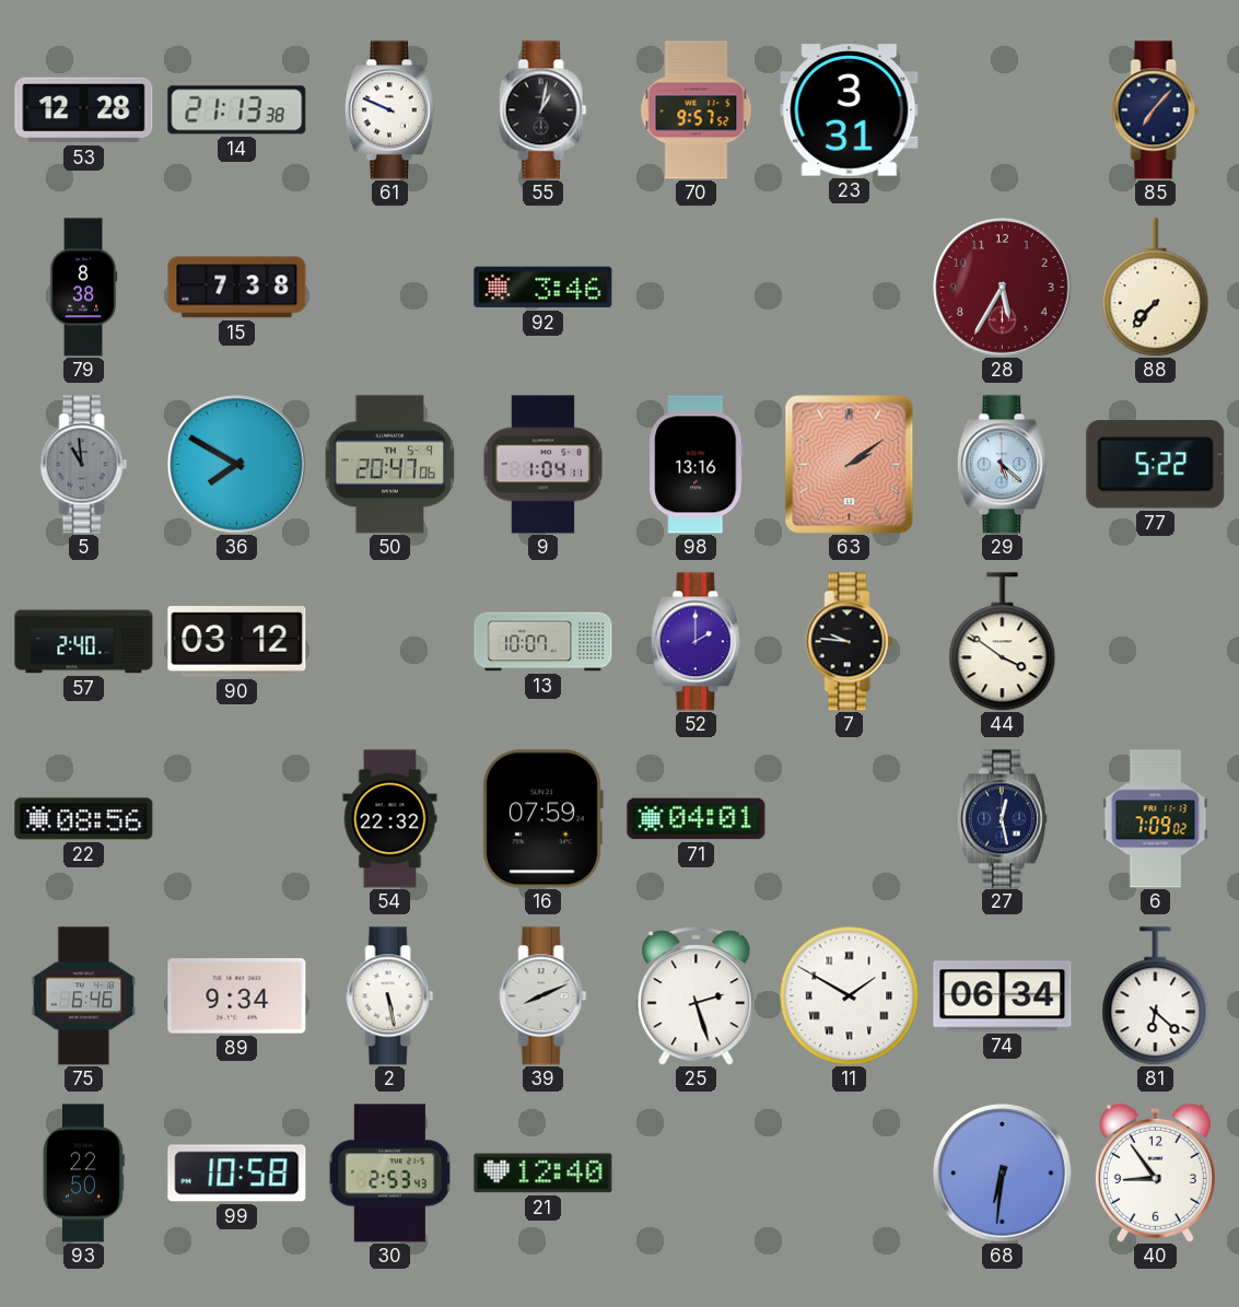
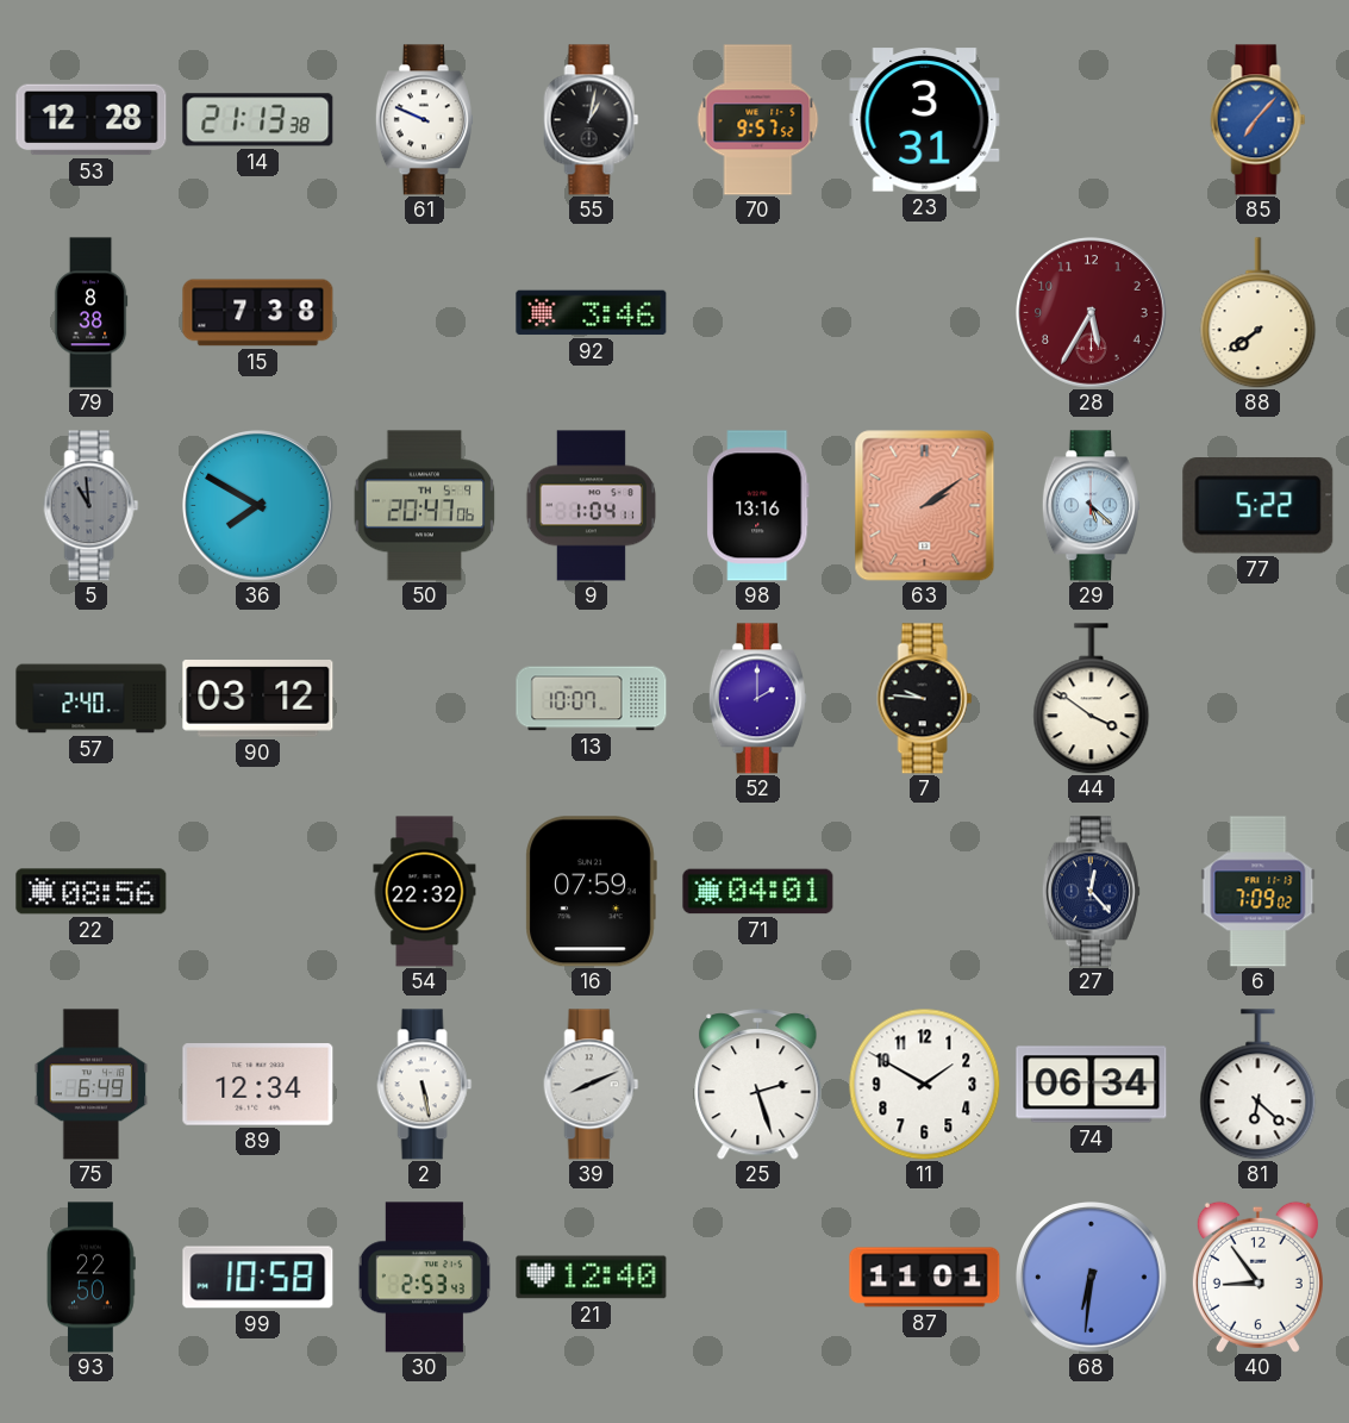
85 dial: navy -> blue
88: 7:37 -> 7:39
27: 12:28 -> 12:23
75: 6:46 -> 6:49
89: 9:34 -> 12:34
11 numerals: Roman -> Arabic
87: none -> 11:01
